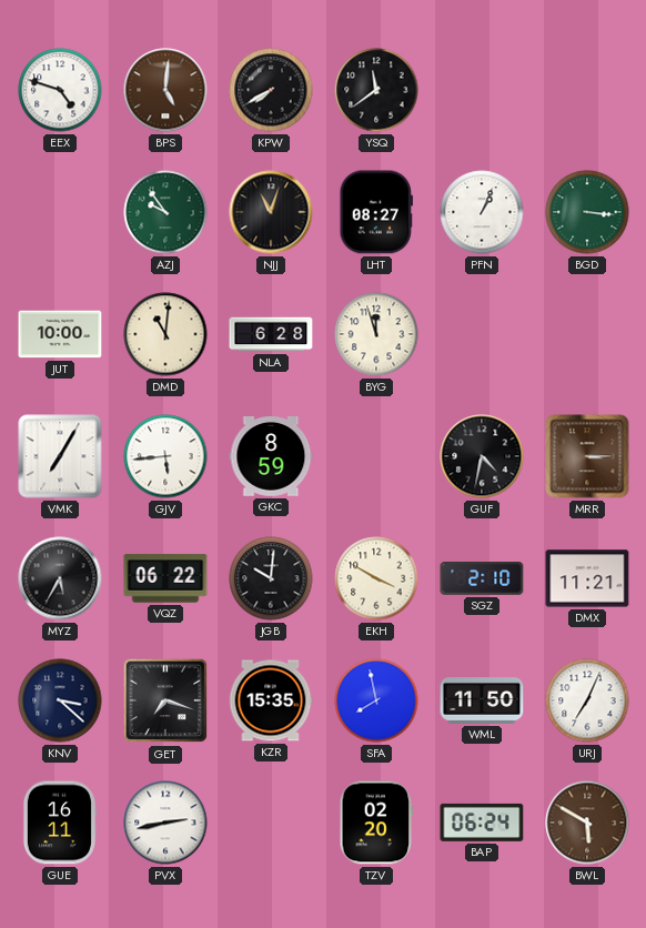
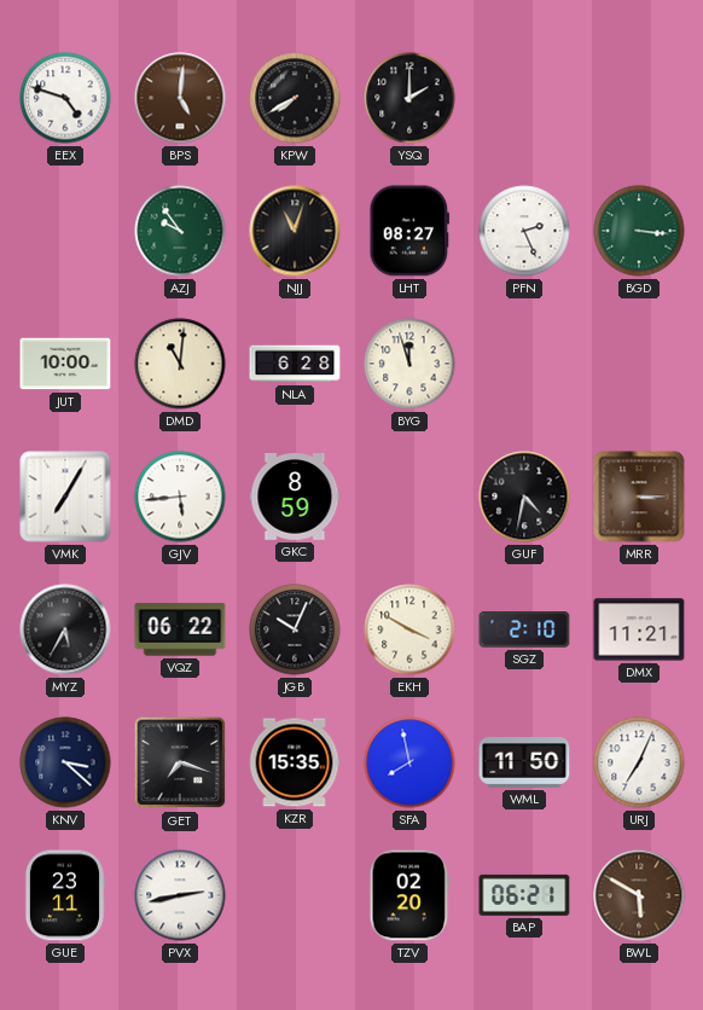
YSQ: 11:39 -> 2:00
PFN: 1:04 -> 2:26
JGB: 10:01 -> 10:04
GUE: 16:11 -> 23:11
BAP: 06:24 -> 06:21
